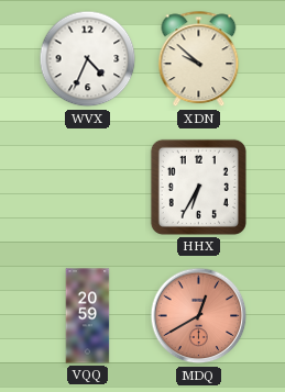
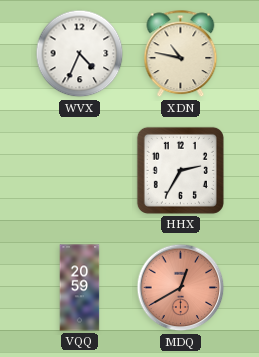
XDN: 9:52 -> 10:47
HHX: 6:35 -> 2:35
